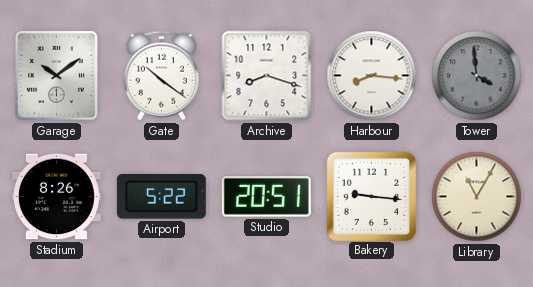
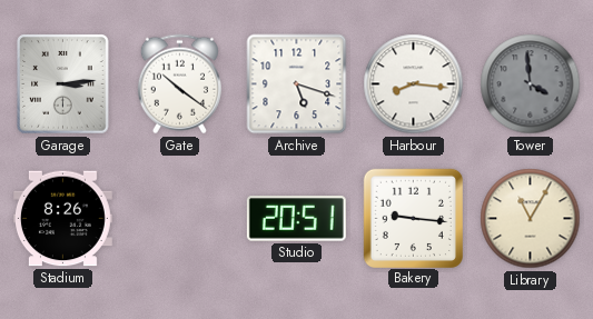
Garage: 10:09 -> 3:14
Archive: 8:18 -> 5:18
Airport: 5:22 -> none
